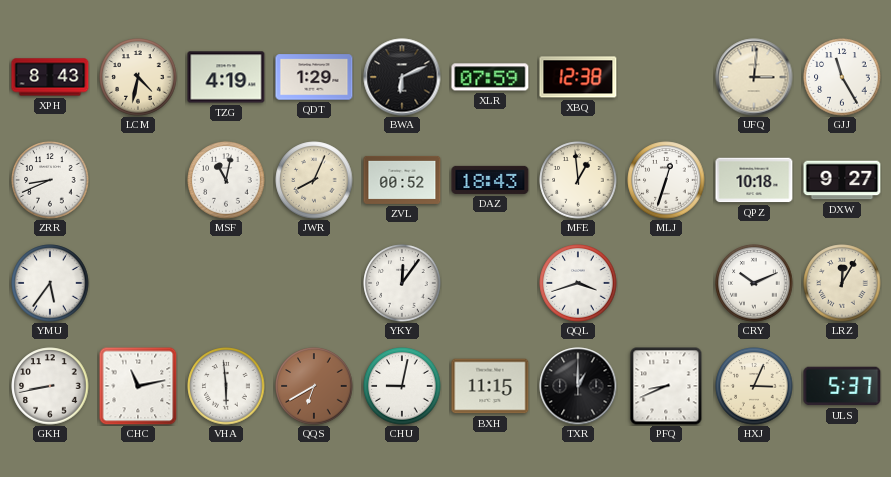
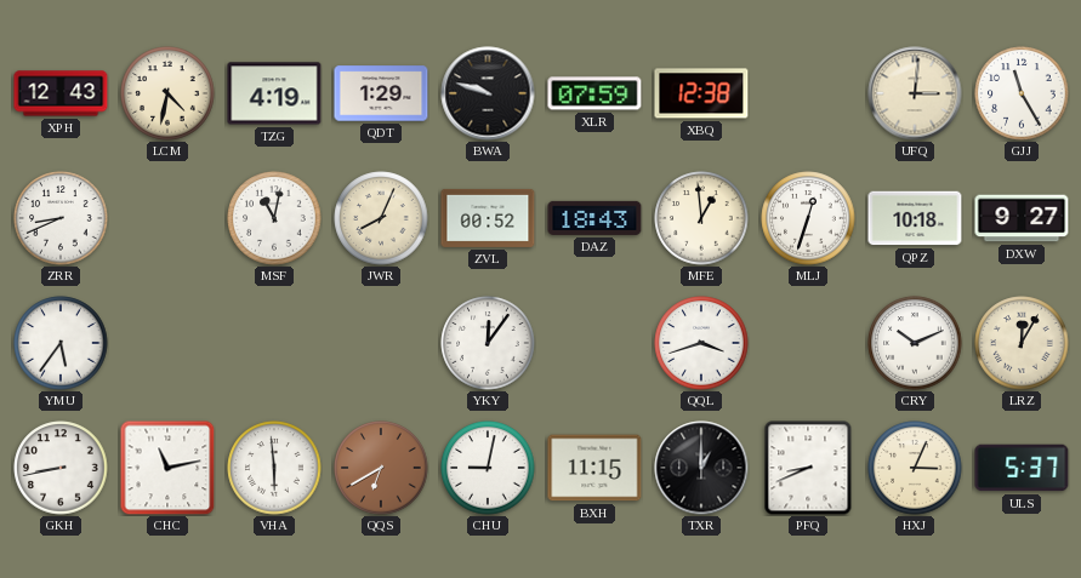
XPH: 8:43 -> 12:43
BWA: 6:11 -> 9:48
